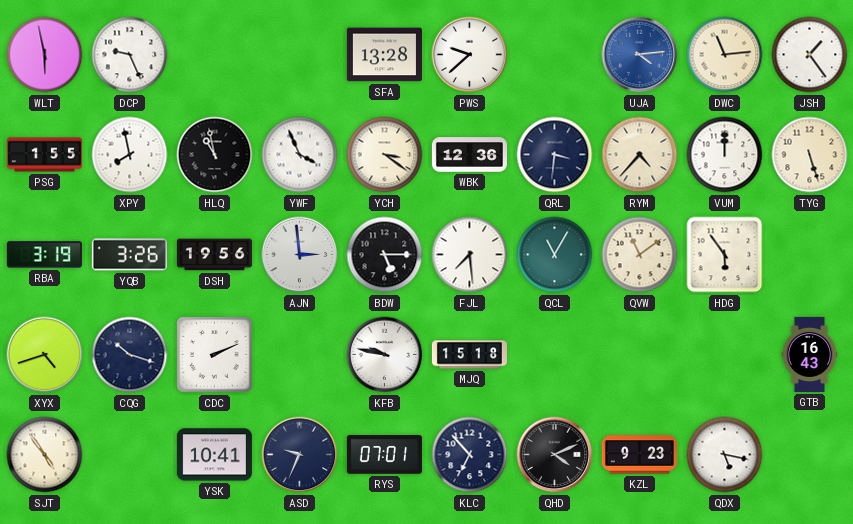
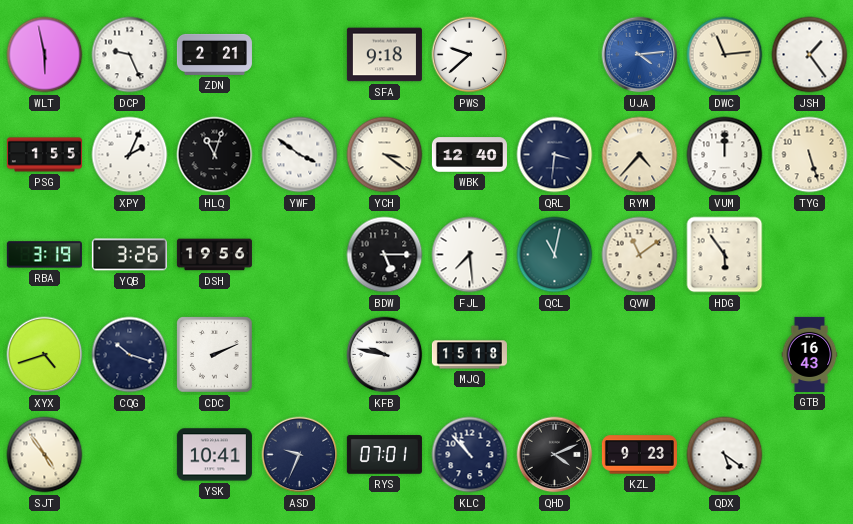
ZDN: none -> 2:21
SFA: 13:28 -> 9:18
XPY: 7:58 -> 2:04
HLQ: 10:58 -> 11:03
YWF: 3:56 -> 3:51
WBK: 12:36 -> 12:40
AJN: 2:59 -> none
QCL: 11:05 -> 11:02
KLC: 6:53 -> 10:53
QDX: 5:17 -> 5:21
